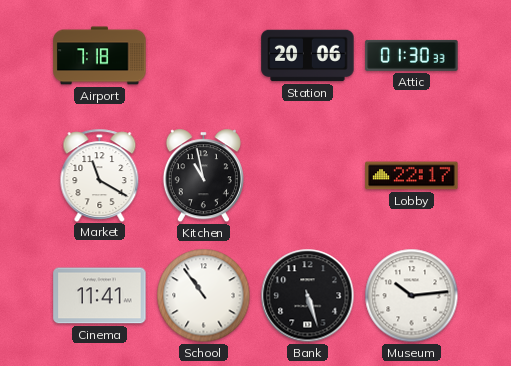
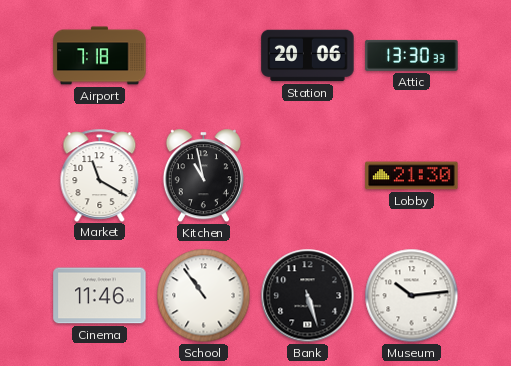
Attic: 01:30 -> 13:30
Lobby: 22:17 -> 21:30
Cinema: 11:41 -> 11:46
